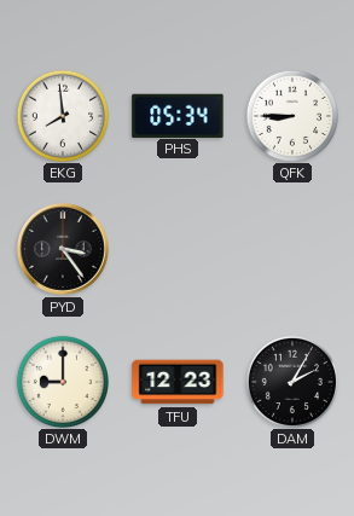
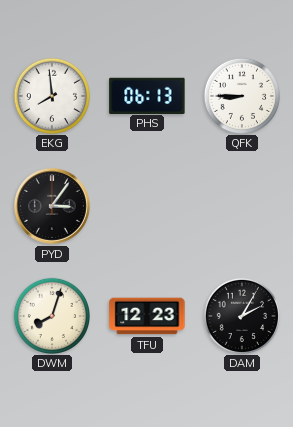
PHS: 05:34 -> 06:13
PYD: 3:24 -> 3:06
DWM: 9:00 -> 8:03
